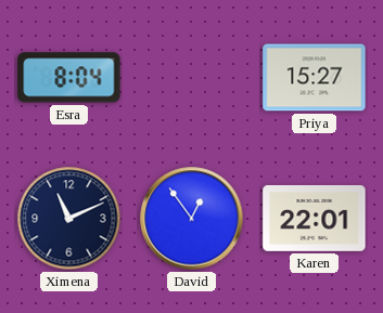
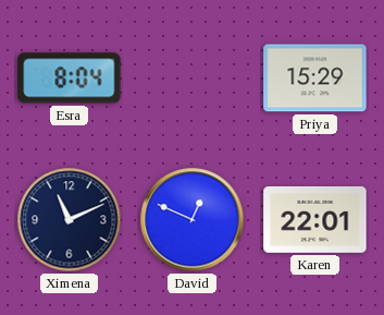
Priya: 15:27 -> 15:29
David: 12:54 -> 12:49
